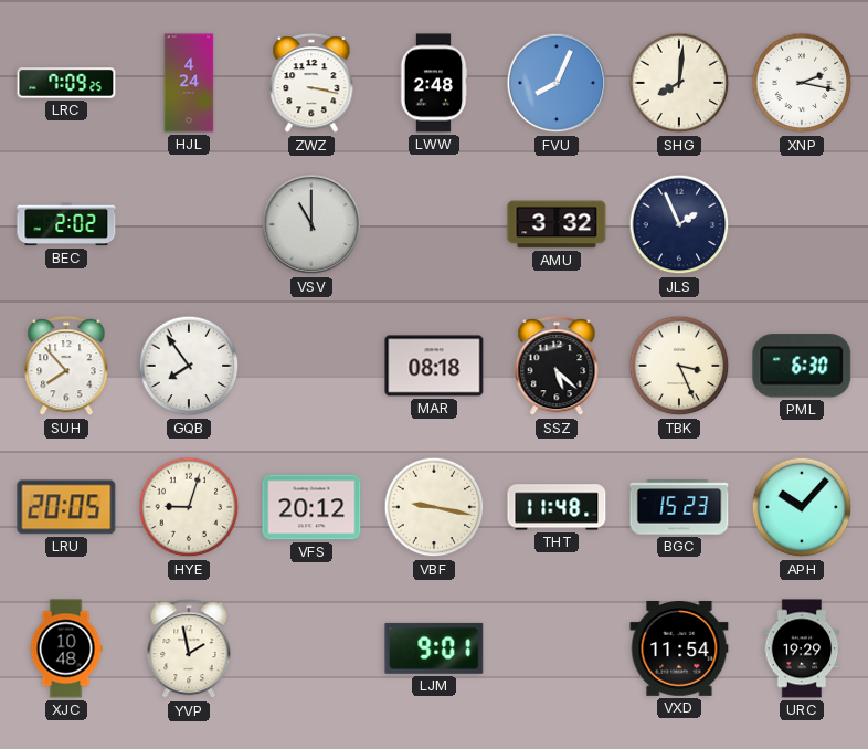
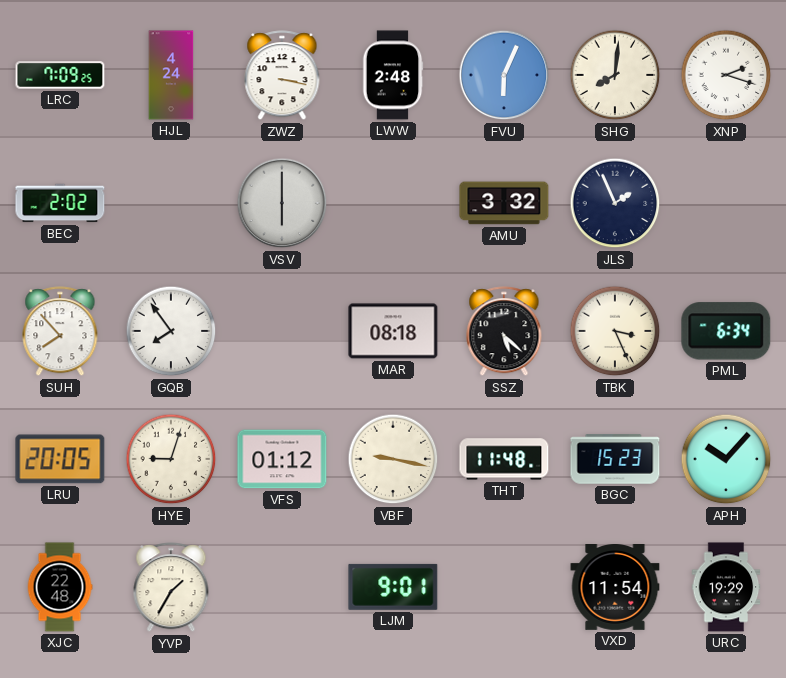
FVU: 8:04 -> 6:04
XNP: 2:17 -> 2:18
VSV: 11:00 -> 6:00
PML: 6:30 -> 6:34
VFS: 20:12 -> 01:12
XJC: 10:48 -> 22:48
YVP: 1:58 -> 1:35
